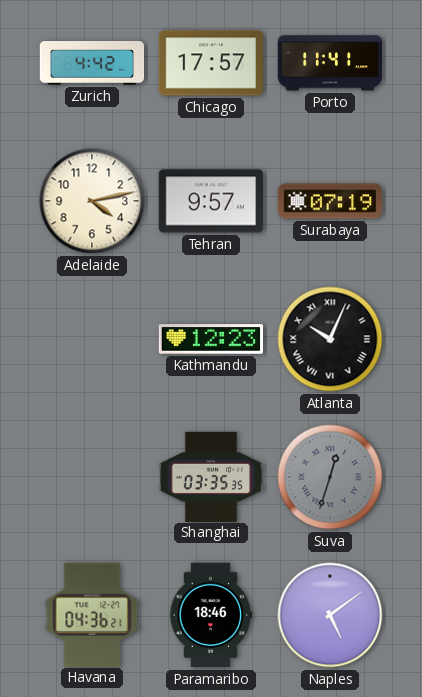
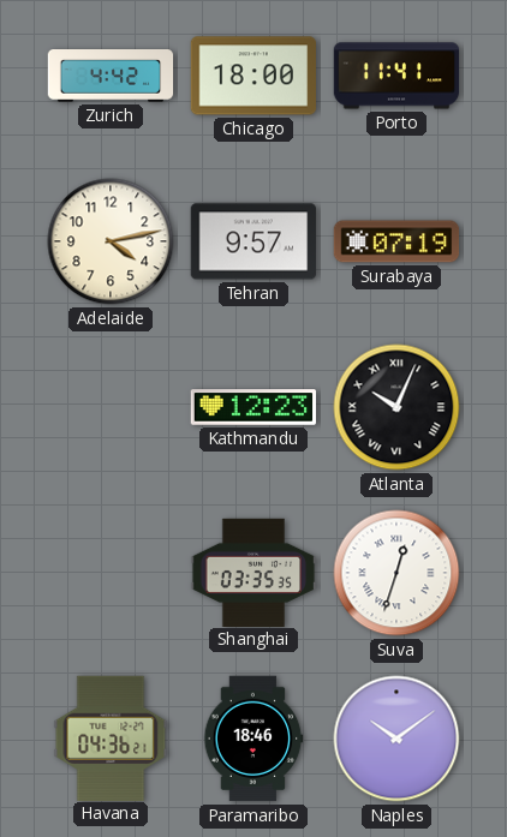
Chicago: 17:57 -> 18:00
Suva dial: grey -> white
Naples: 5:09 -> 10:09
